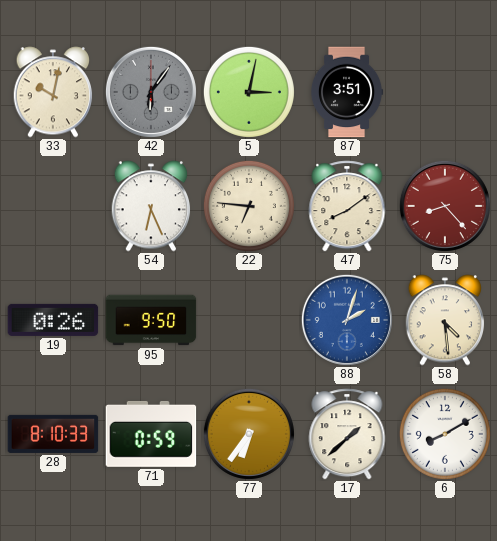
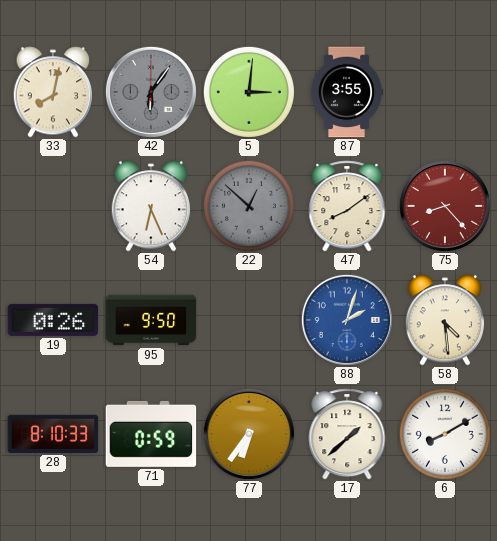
33: 10:02 -> 8:02
5: 3:02 -> 3:01
87: 3:51 -> 3:55
22: 6:46 -> 12:52
22 dial: cream -> grey
